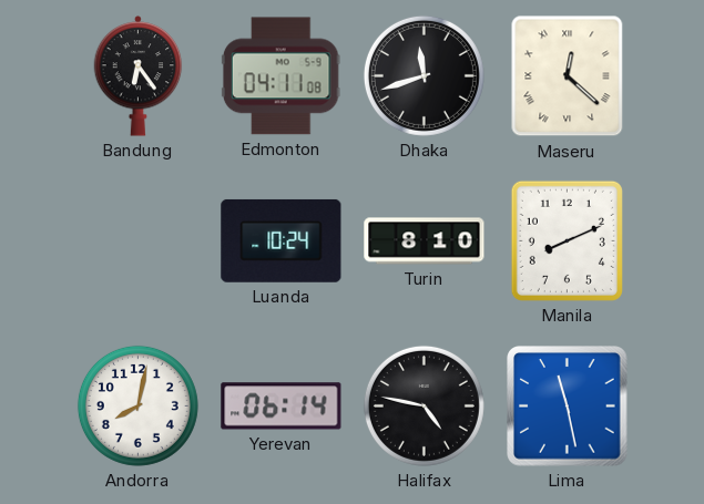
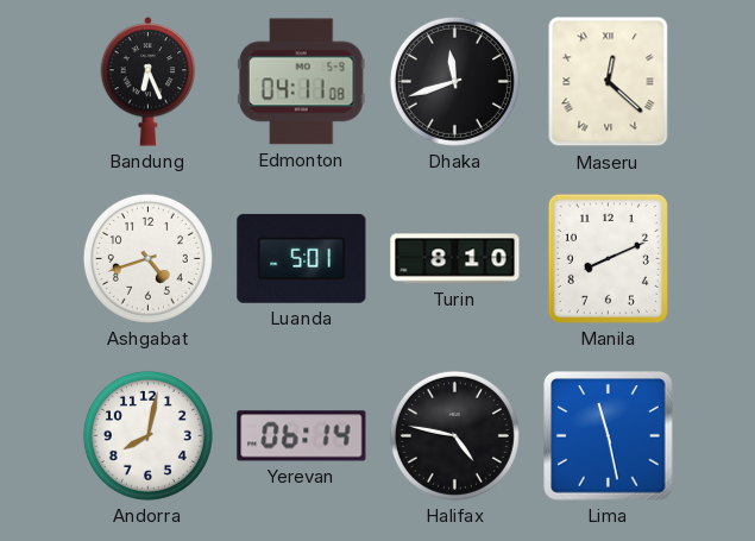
Bandung: 6:24 -> 6:26
Ashgabat: none -> 4:42
Luanda: 10:24 -> 5:01
